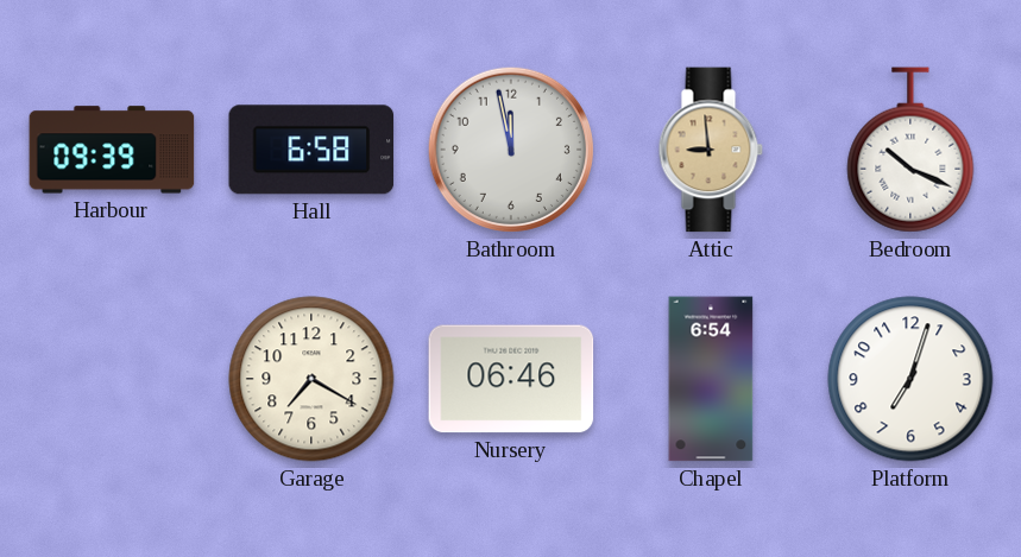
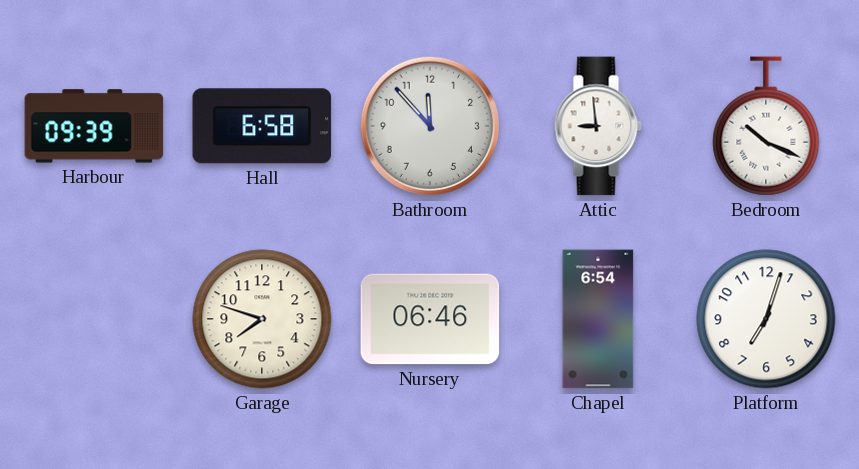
Bathroom: 11:58 -> 11:53
Attic dial: champagne -> white
Garage: 7:20 -> 7:48
